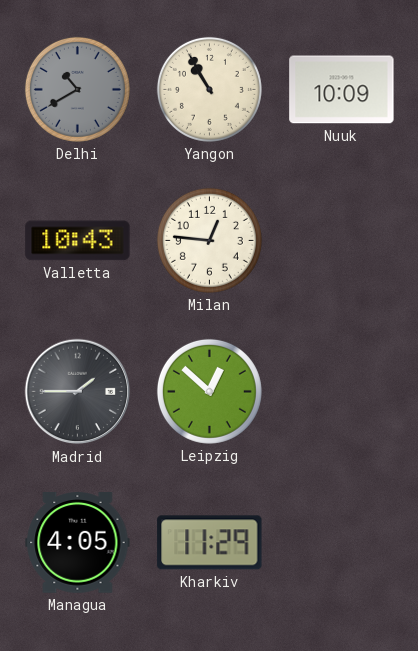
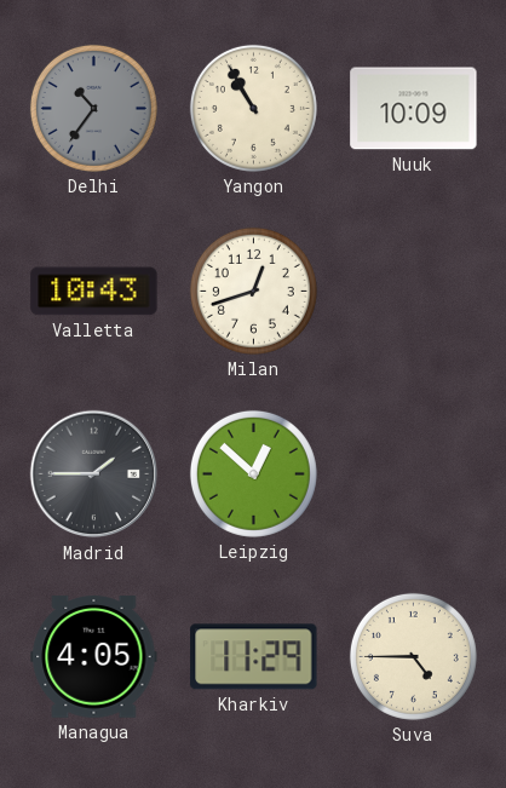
Delhi: 10:40 -> 10:36
Milan: 12:46 -> 12:42
Suva: none -> 4:45
